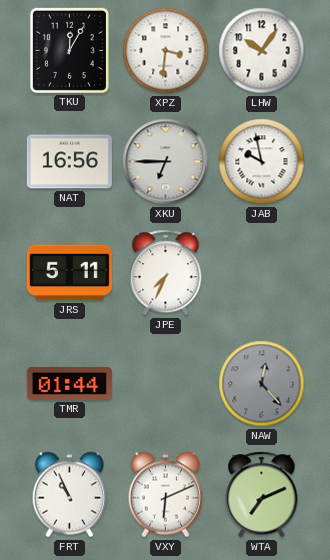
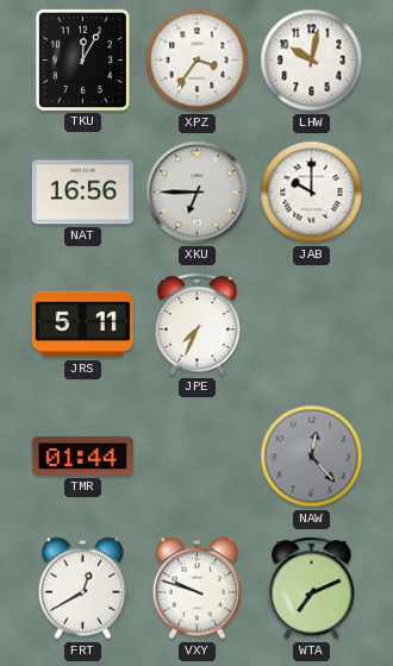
XPZ: 3:31 -> 3:36
LHW: 10:06 -> 10:02
JAB: 9:58 -> 10:00
FRT: 10:56 -> 12:40
VXY: 6:11 -> 9:48
